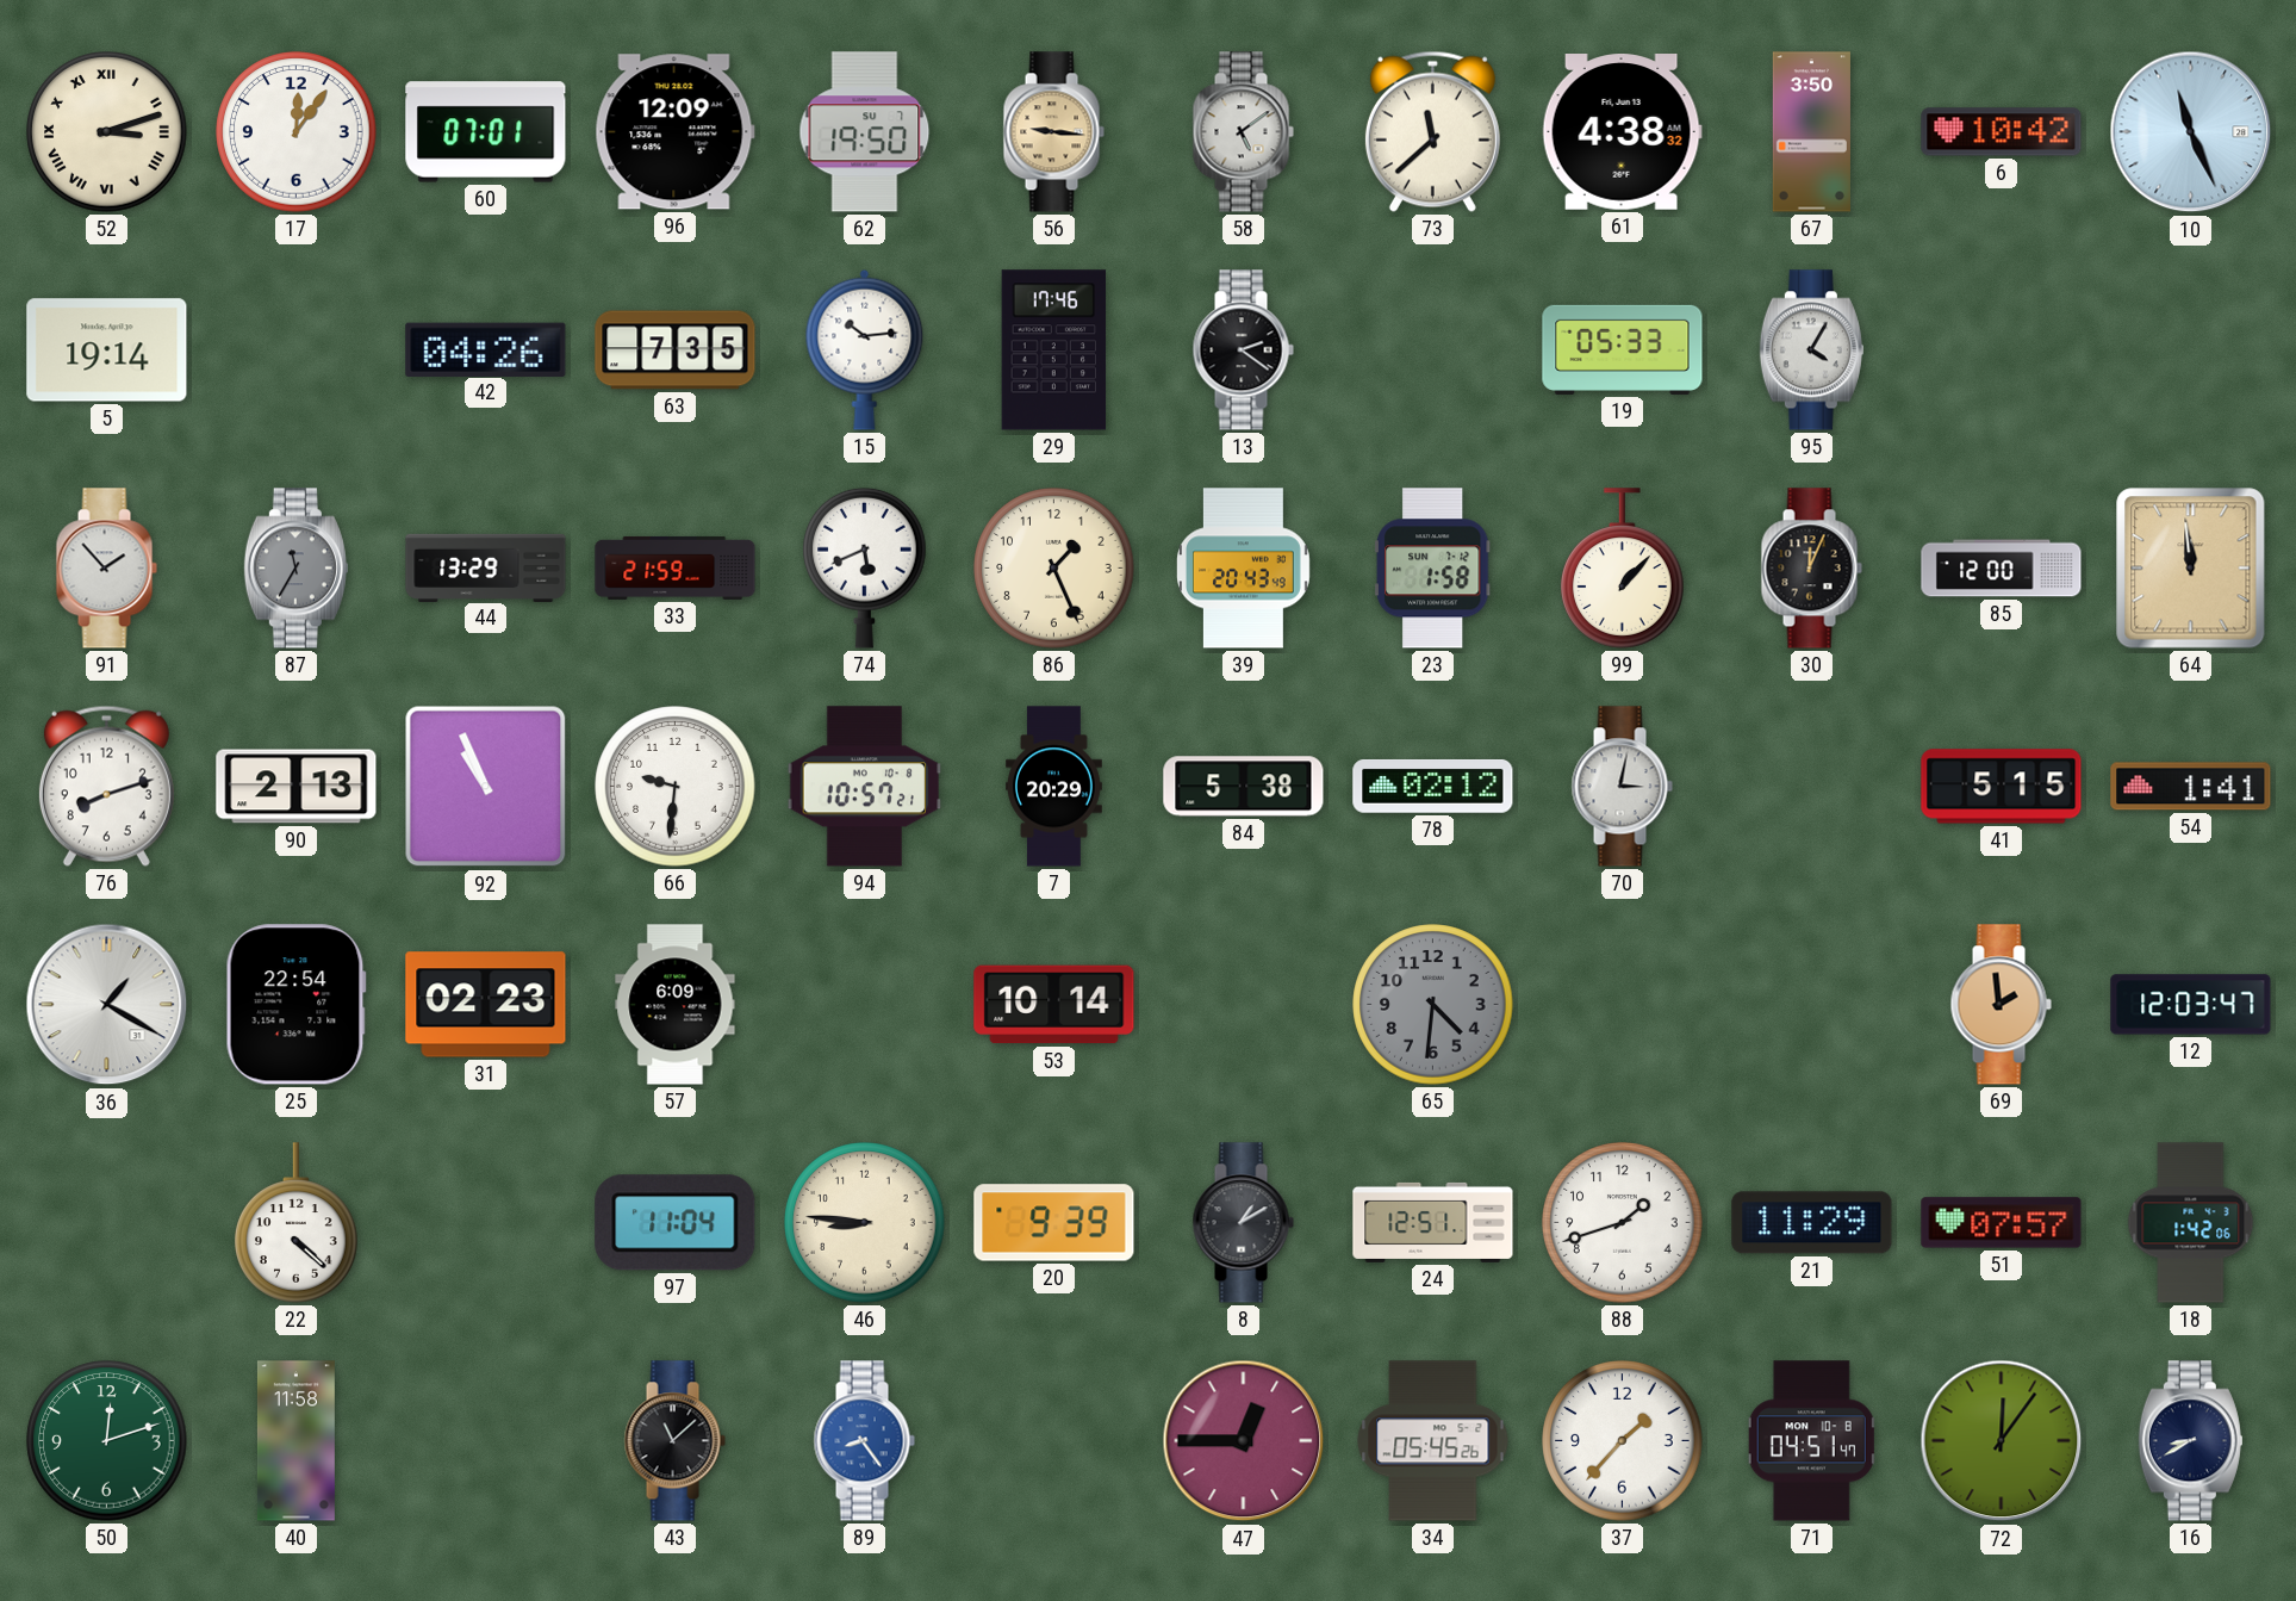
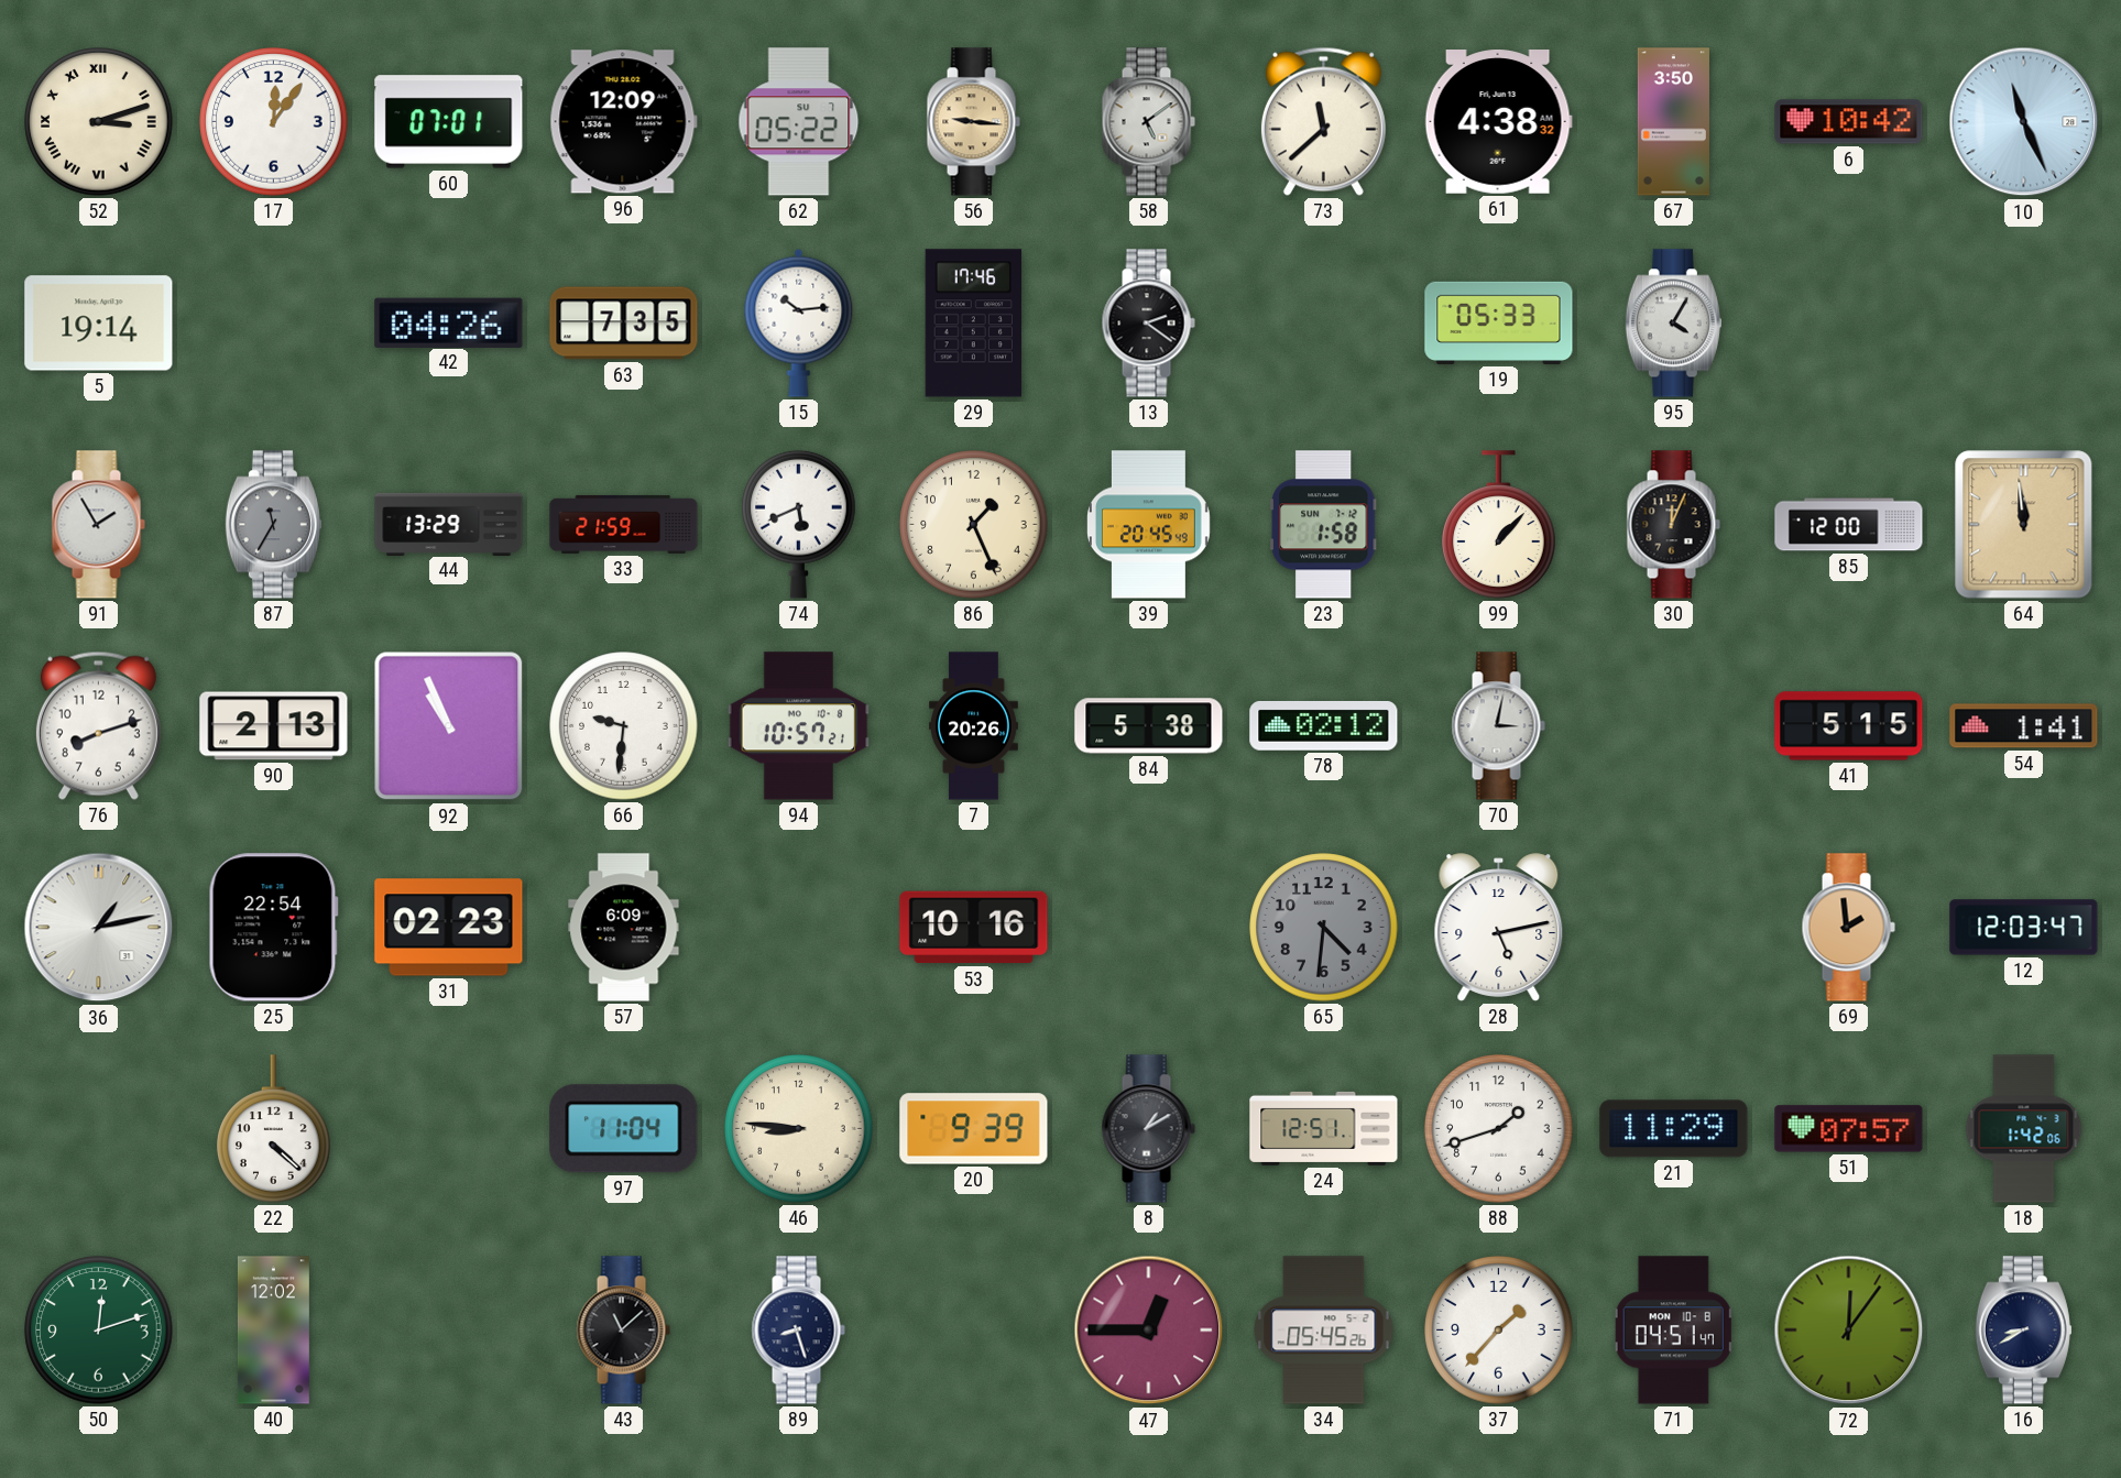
62: 19:50 -> 05:22
91: 1:53 -> 1:55
39: 20:43 -> 20:45
7: 20:29 -> 20:26
36: 1:20 -> 1:13
53: 10:14 -> 10:16
28: none -> 5:13
40: 11:58 -> 12:02
89: 8:24 -> 8:27
89 dial: blue -> navy
